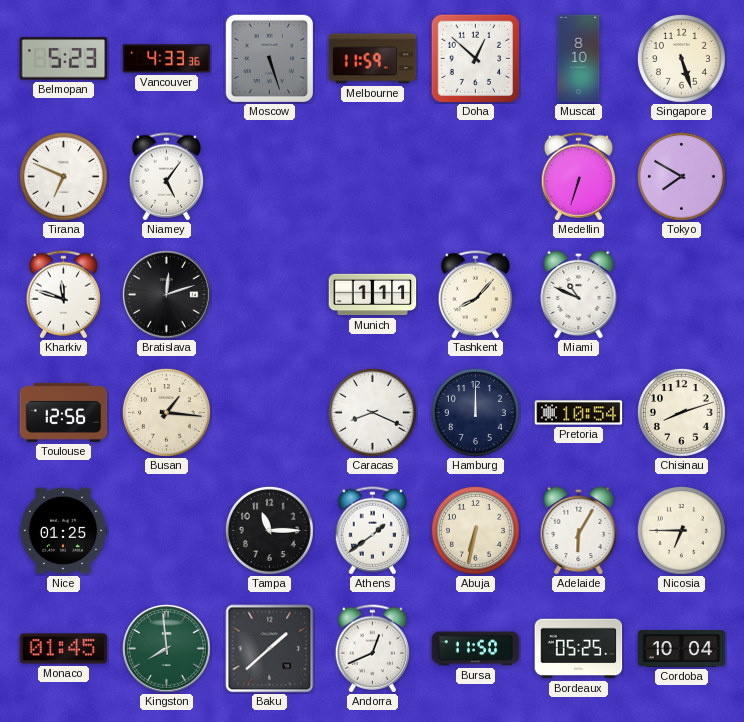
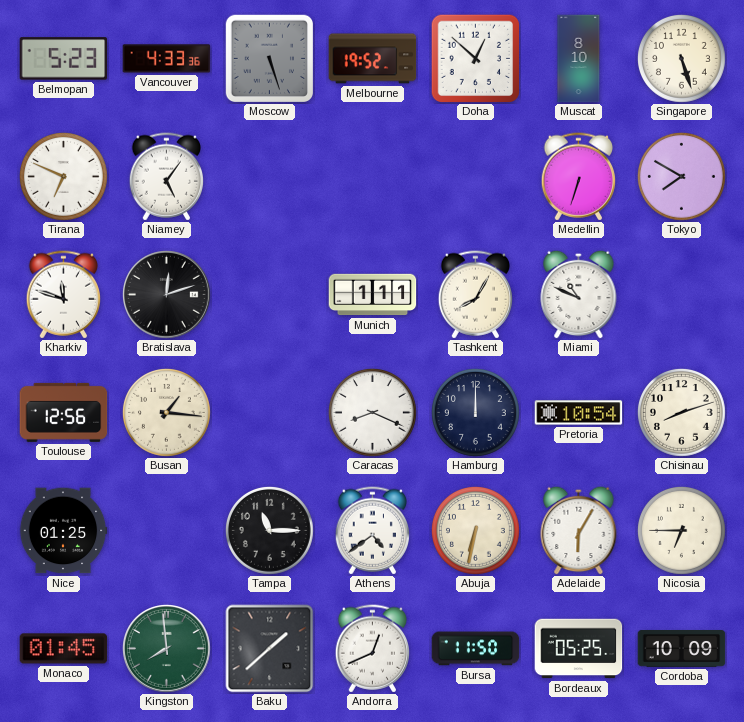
Melbourne: 11:59 -> 19:52
Tashkent: 8:07 -> 8:05
Athens: 1:39 -> 4:39
Cordoba: 10:04 -> 10:09
